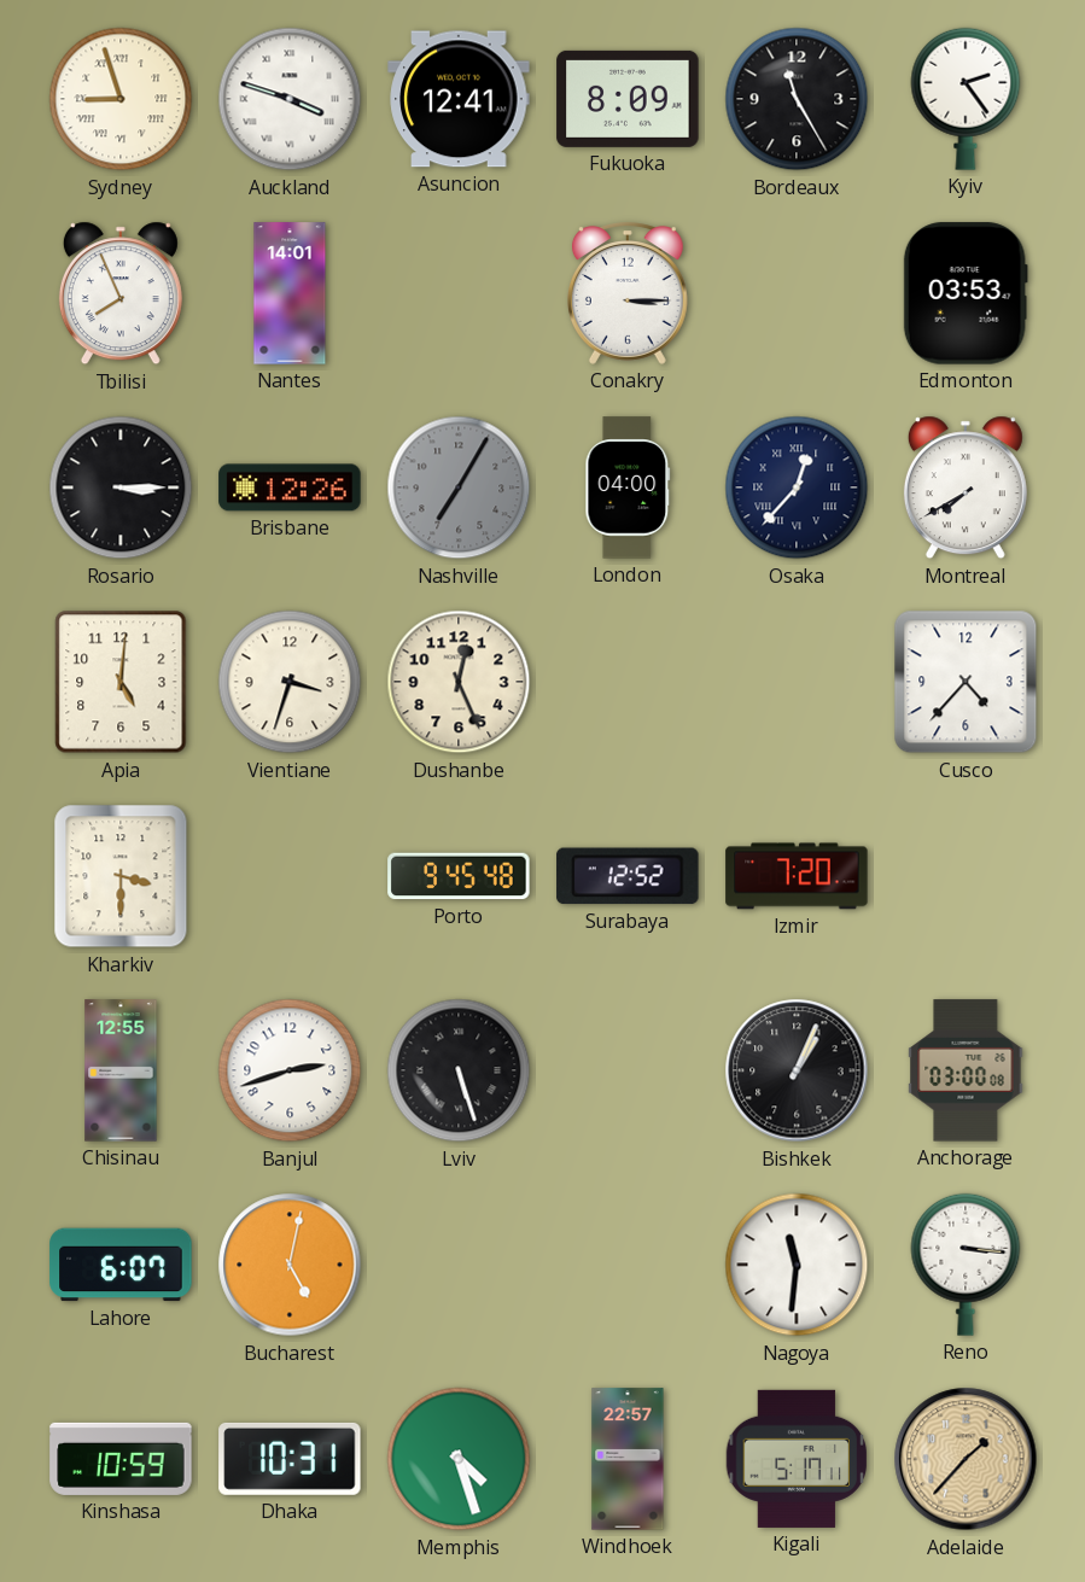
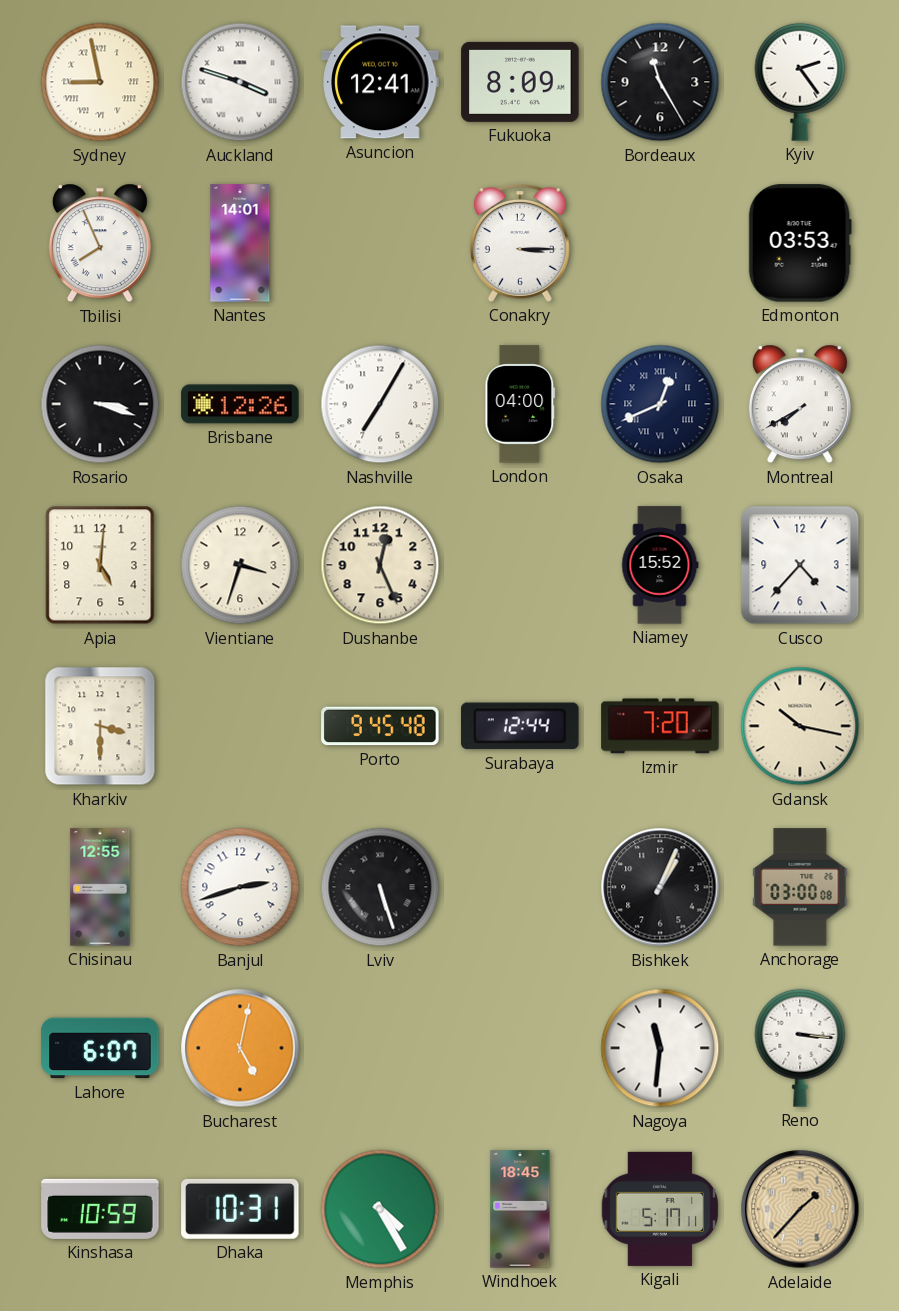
Sydney: 8:57 -> 8:58
Rosario: 3:15 -> 3:18
Nashville dial: grey -> white
Osaka: 12:37 -> 12:41
Niamey: none -> 15:52
Surabaya: 12:52 -> 12:44
Gdansk: none -> 10:17
Memphis: 4:27 -> 4:25
Windhoek: 22:57 -> 18:45
